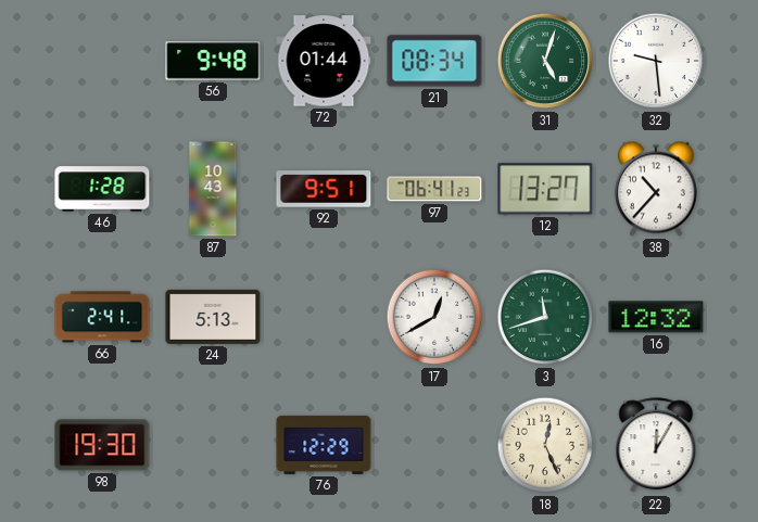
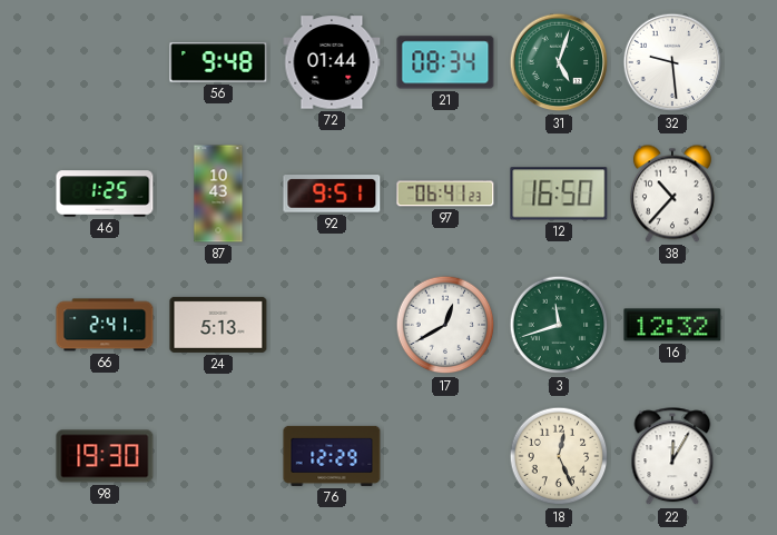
46: 1:28 -> 1:25
12: 13:27 -> 16:50
